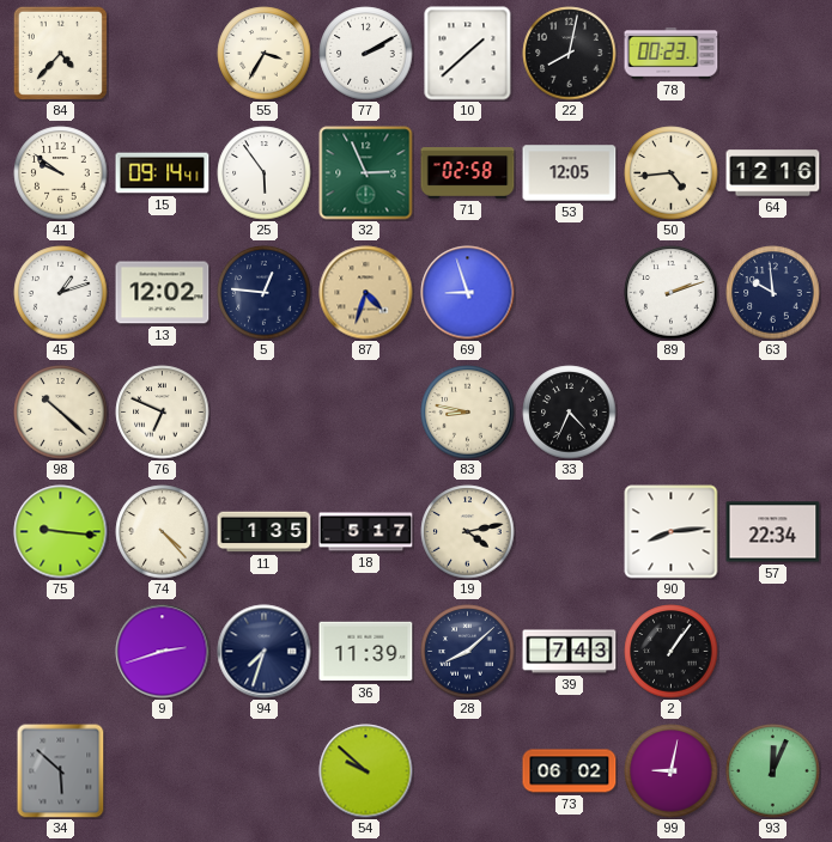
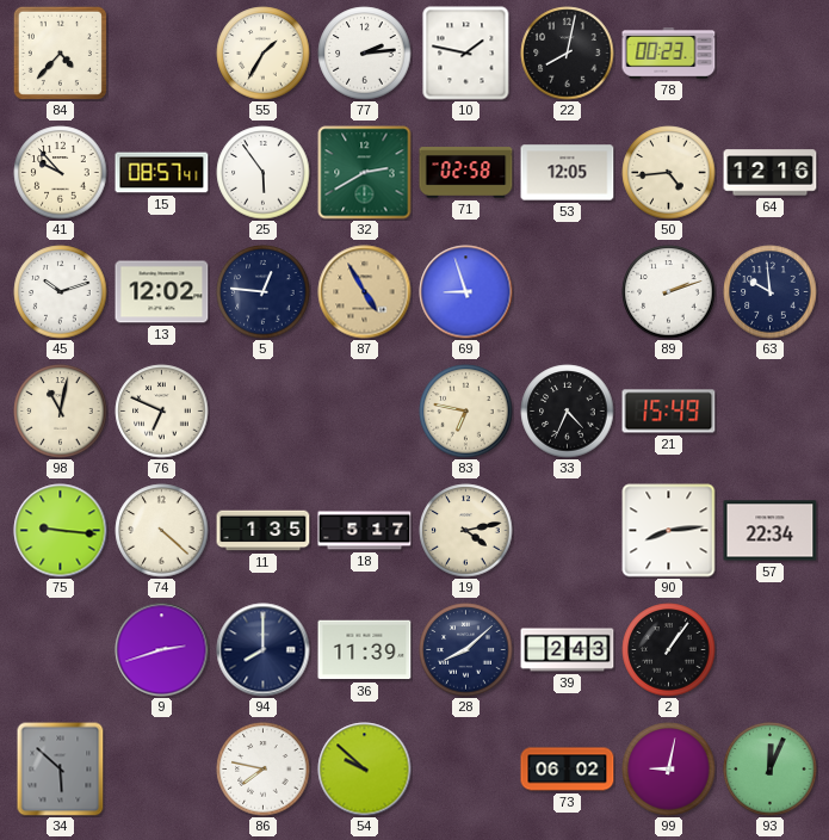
55: 3:35 -> 1:35
77: 2:10 -> 2:14
10: 1:38 -> 1:47
41: 9:51 -> 9:53
15: 09:14 -> 08:57
32: 2:56 -> 2:40
45: 1:12 -> 10:12
87: 4:33 -> 4:55
98: 10:22 -> 11:02
83: 8:47 -> 6:47
21: none -> 15:49
74: 4:23 -> 4:22
94: 7:33 -> 8:00
39: 7:43 -> 2:43
86: none -> 7:47
